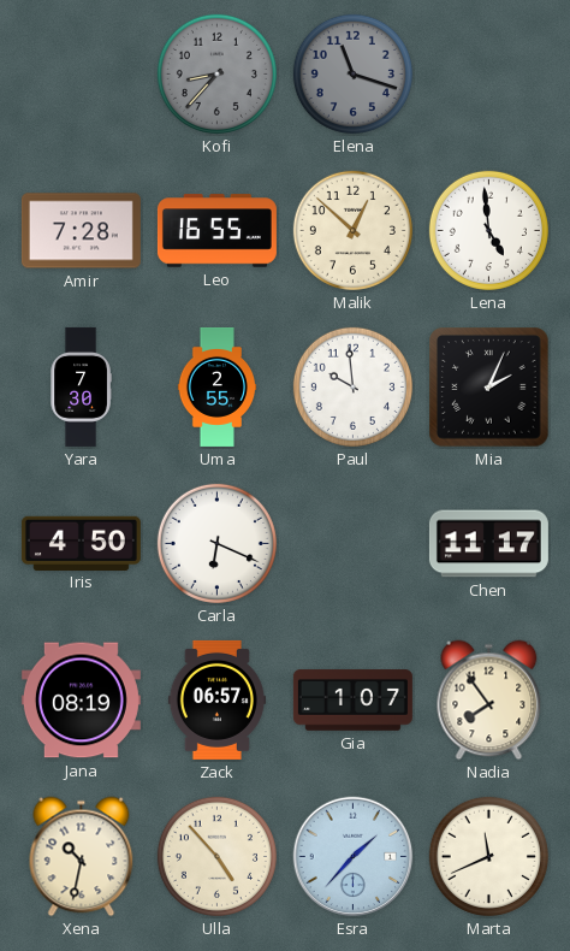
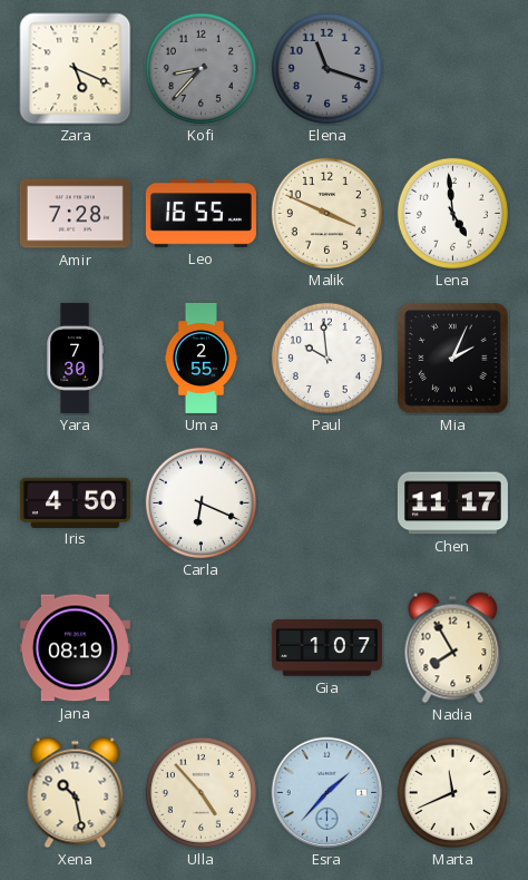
Zara: none -> 5:19
Malik: 12:52 -> 3:49
Zack: 06:57 -> none
Nadia: 7:54 -> 7:55
Xena: 10:32 -> 10:28
